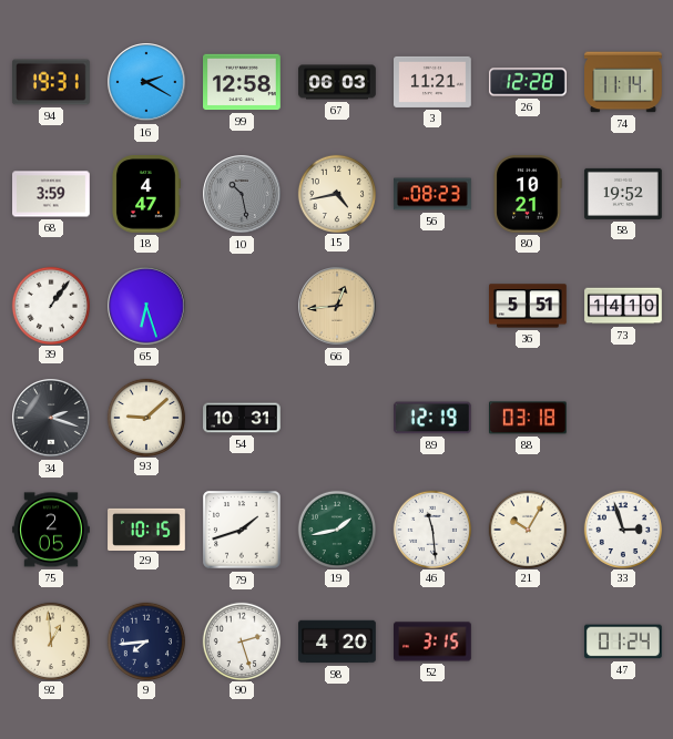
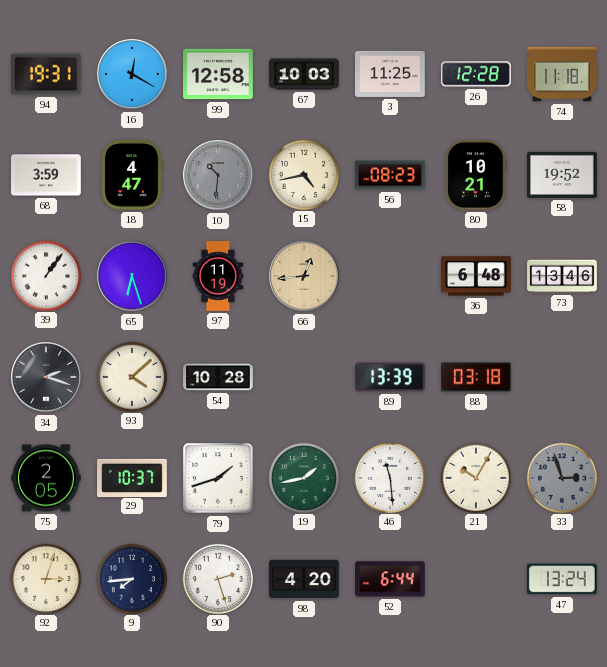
16: 2:20 -> 12:20
67: 06:03 -> 10:03
3: 11:21 -> 11:25
74: 11:14 -> 11:18
10: 10:28 -> 10:31
97: none -> 11:19
36: 5:51 -> 6:48
73: 14:10 -> 13:46
93: 9:08 -> 4:08
54: 10:31 -> 10:28
89: 12:19 -> 13:39
29: 10:15 -> 10:37
33 dial: white -> grey
92: 12:59 -> 3:03
52: 3:15 -> 6:44
47: 01:24 -> 13:24
